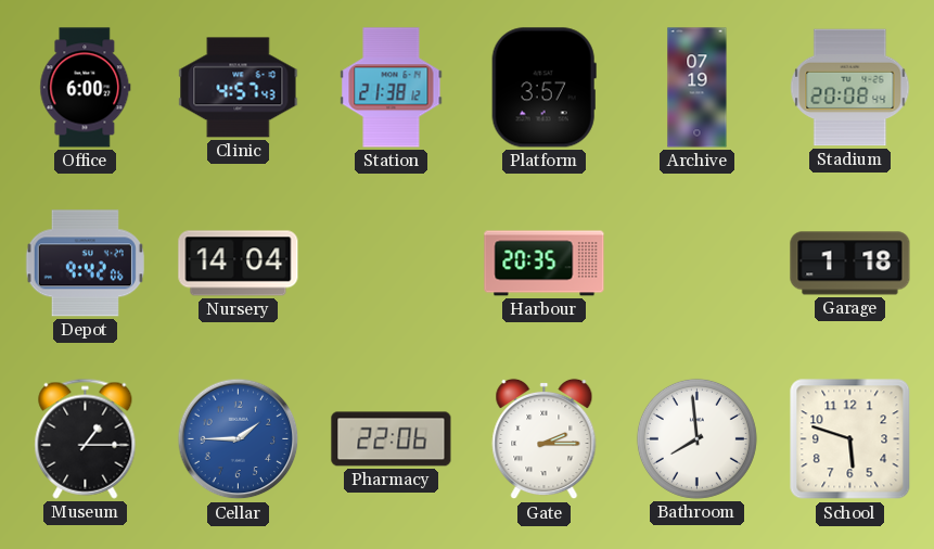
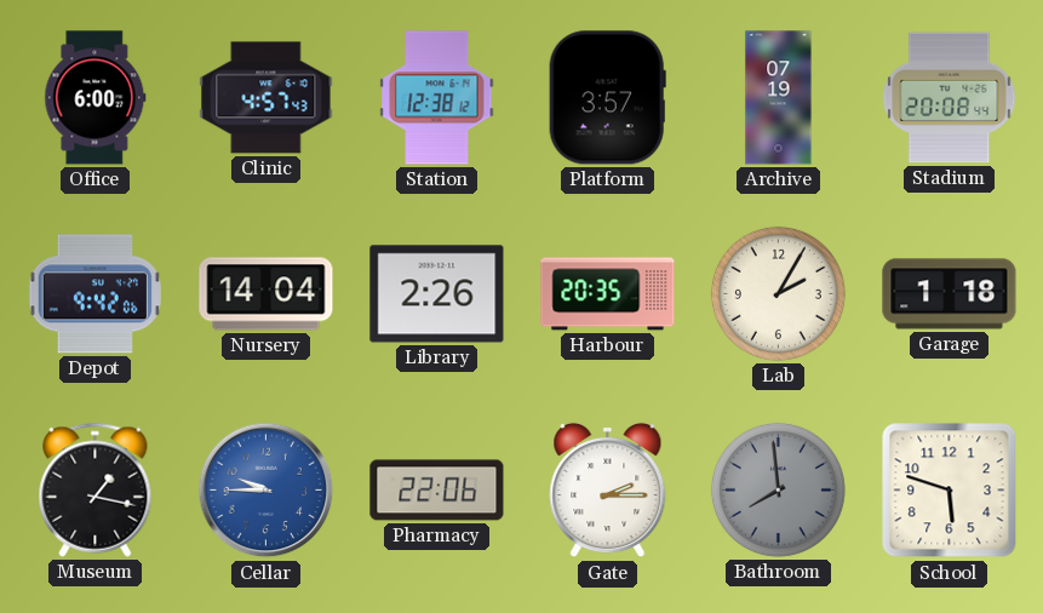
Station: 21:38 -> 12:38
Library: none -> 2:26
Lab: none -> 2:05
Museum: 1:15 -> 1:17
Cellar: 1:45 -> 9:45
Bathroom dial: white -> grey
